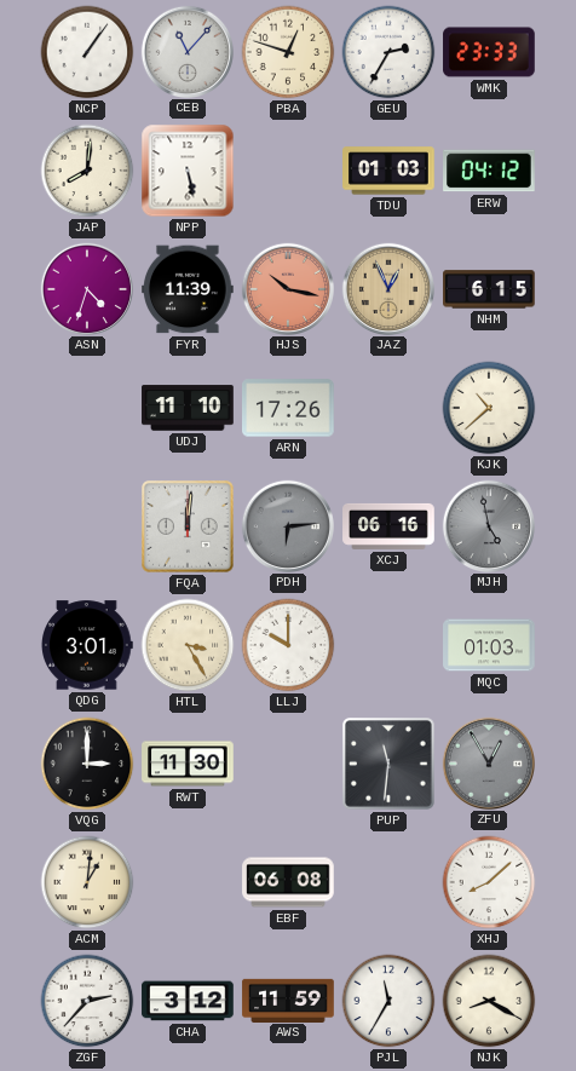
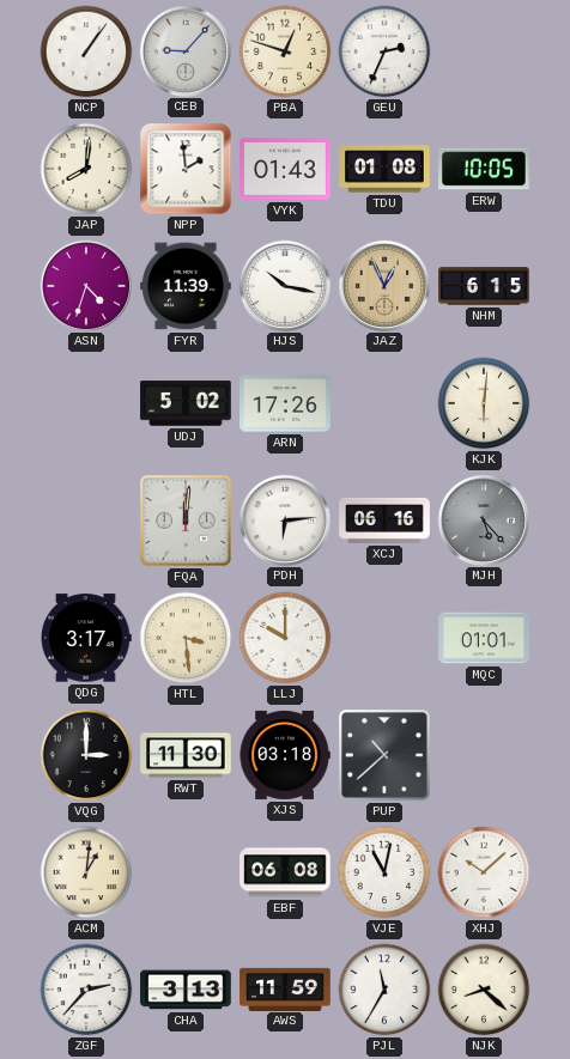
CEB: 11:07 -> 9:07
GEU: 2:35 -> 2:34
WMK: 23:33 -> none
NPP: 5:28 -> 1:59
VYK: none -> 01:43
TDU: 01:03 -> 01:08
ERW: 04:12 -> 10:05
HJS dial: salmon -> white
UDJ: 11:10 -> 5:02
KJK: 10:38 -> 6:01
PDH dial: grey -> white
MJH: 4:58 -> 5:23
QDG: 3:01 -> 3:17
HTL: 3:25 -> 3:29
MQC: 01:03 -> 01:01
XJS: none -> 03:18
PUP: 11:31 -> 10:38
ZFU: 12:55 -> none
VJE: none -> 11:02
XHJ: 8:08 -> 10:08
CHA: 3:12 -> 3:13
NJK: 8:20 -> 8:22
